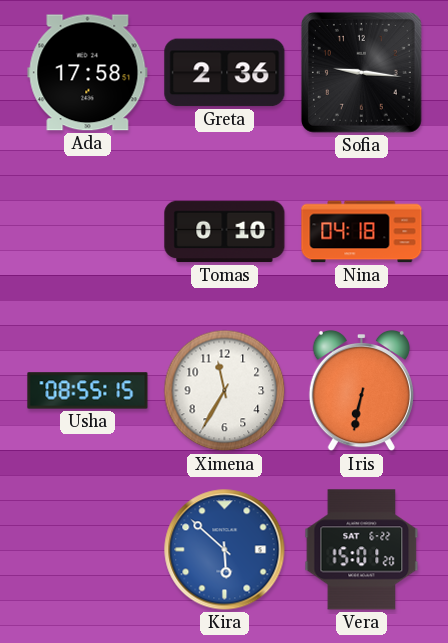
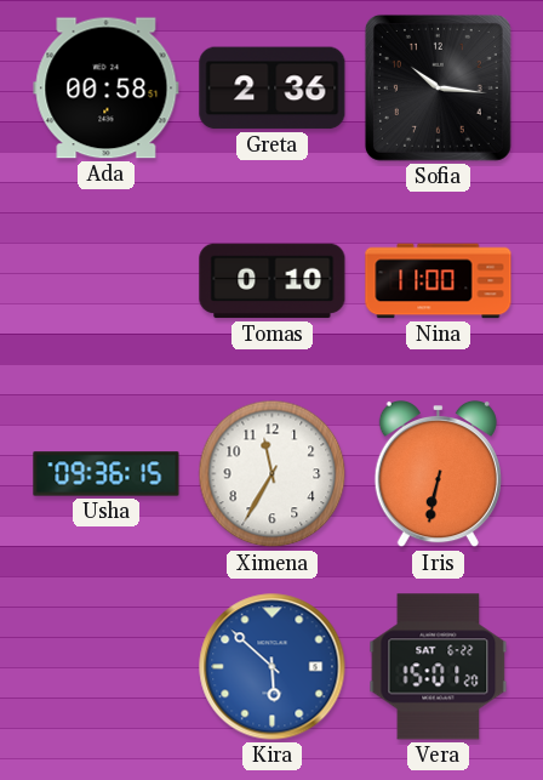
Ada: 17:58 -> 00:58
Sofia: 9:16 -> 10:16
Nina: 04:18 -> 11:00
Usha: 08:55 -> 09:36
